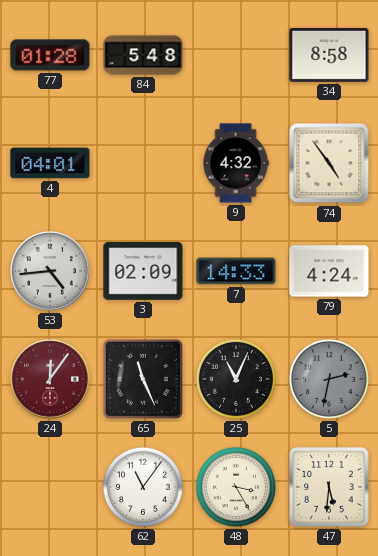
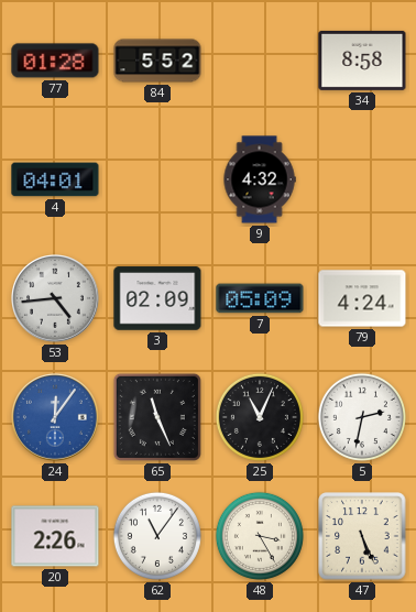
84: 5:48 -> 5:52
74: 4:54 -> none
7: 14:33 -> 05:09
24 dial: burgundy -> blue
5 dial: grey -> white
20: none -> 2:26
47: 5:31 -> 5:26
